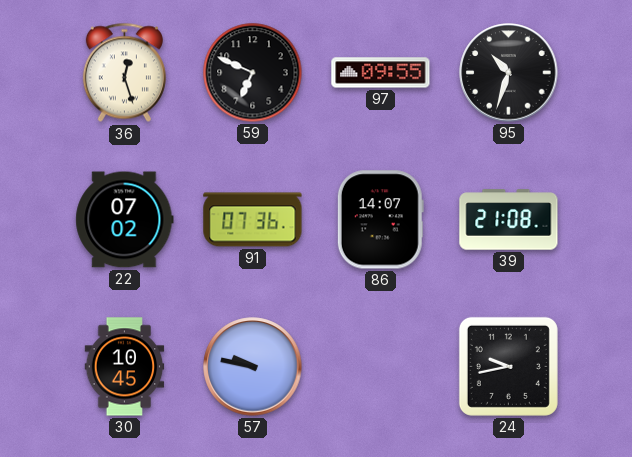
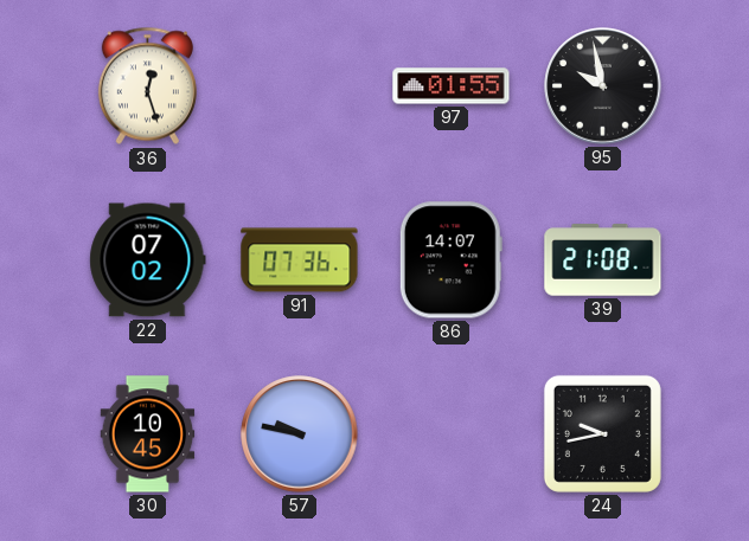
59: 6:49 -> none
97: 09:55 -> 01:55
95: 10:33 -> 9:58
